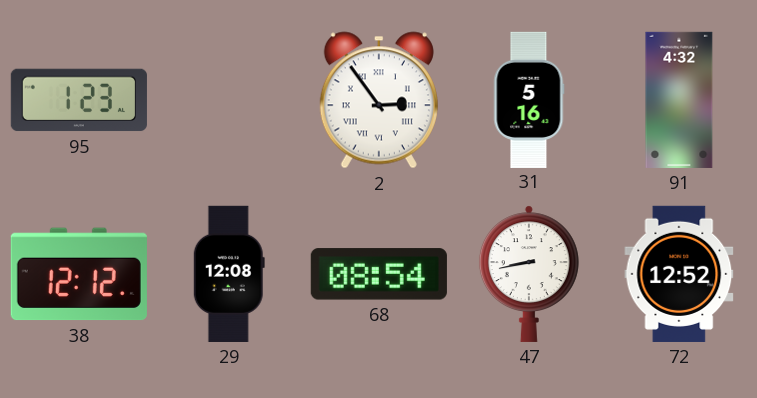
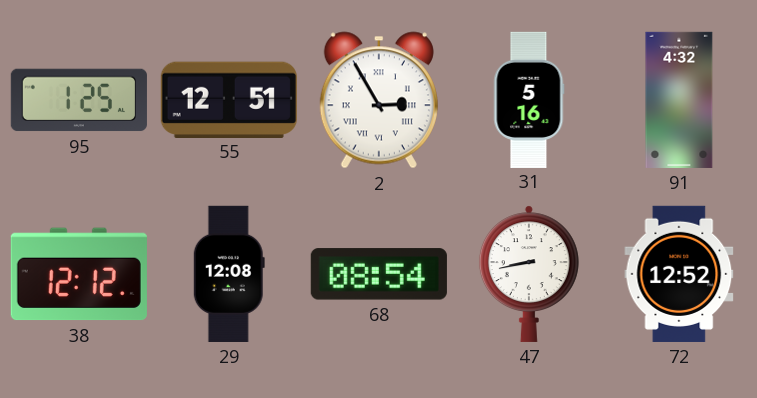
95: 1:23 -> 1:25
55: none -> 12:51
2: 2:54 -> 2:55
